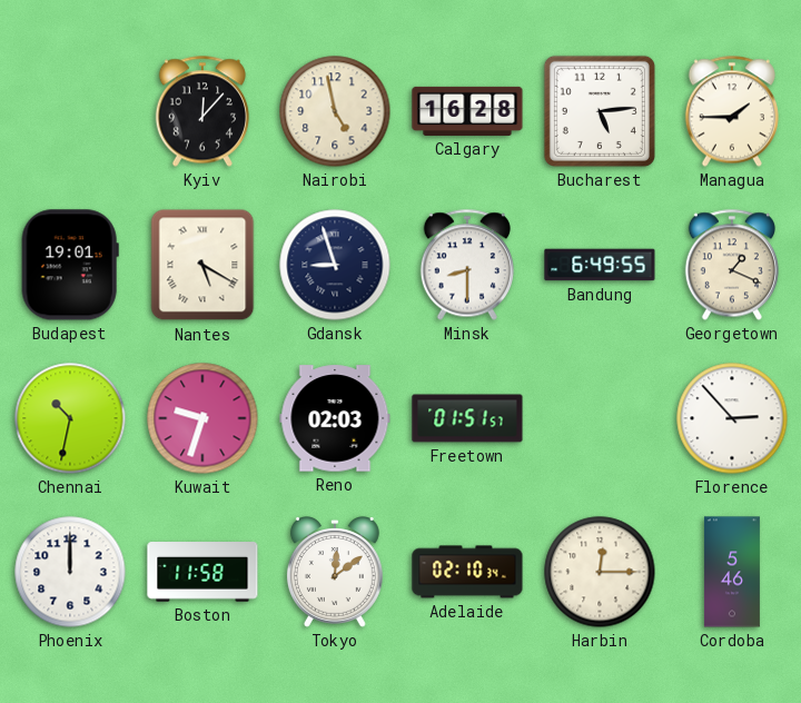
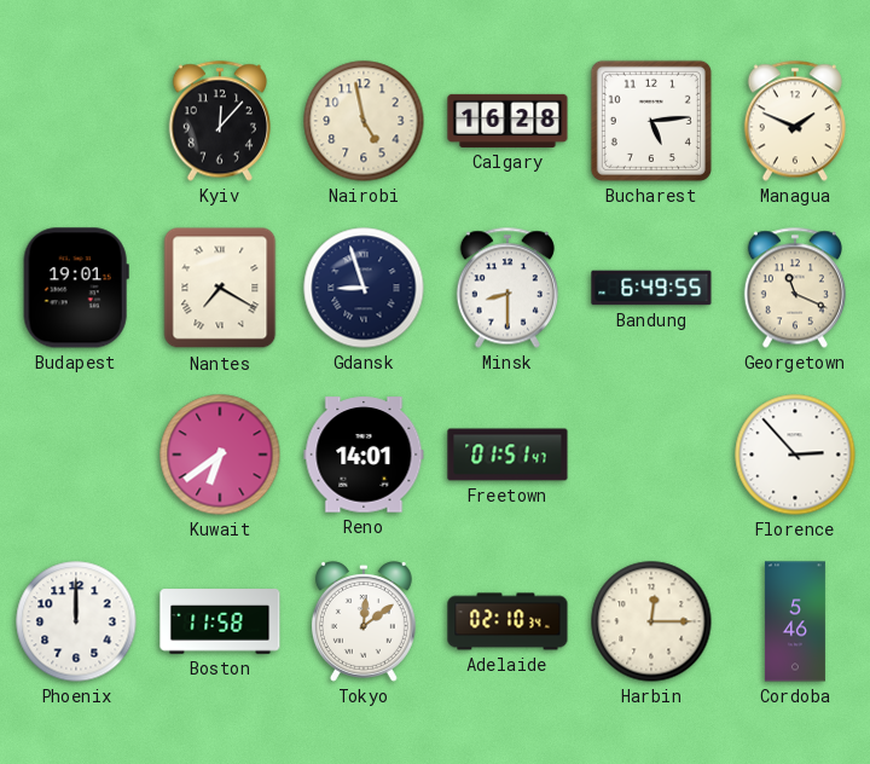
Managua: 1:45 -> 1:49
Nantes: 5:20 -> 7:20
Georgetown: 1:19 -> 11:19
Chennai: 10:32 -> none
Kuwait: 9:33 -> 6:39
Reno: 02:03 -> 14:01
Freetown: 01:51:57 -> 01:51:47
